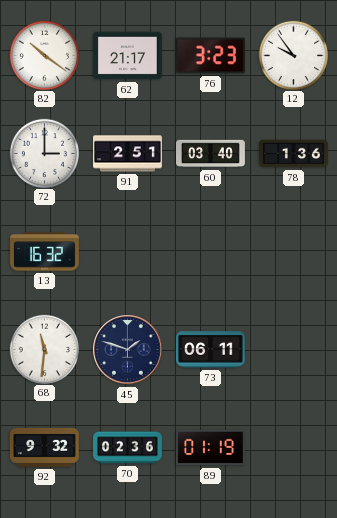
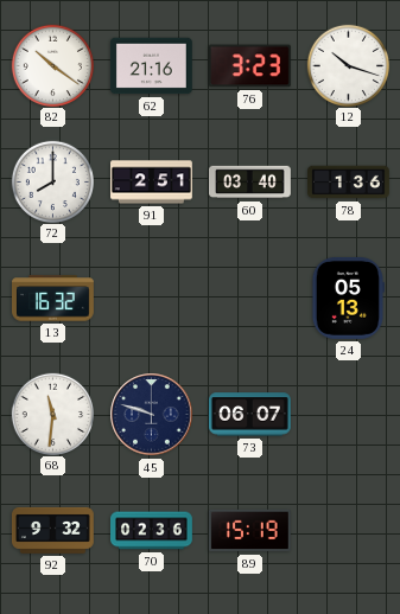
62: 21:17 -> 21:16
12: 9:54 -> 10:18
72: 3:00 -> 8:00
24: none -> 05:13
45: 1:48 -> 9:48
73: 06:11 -> 06:07
89: 01:19 -> 15:19
